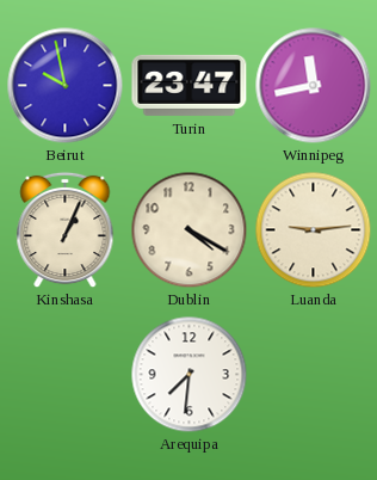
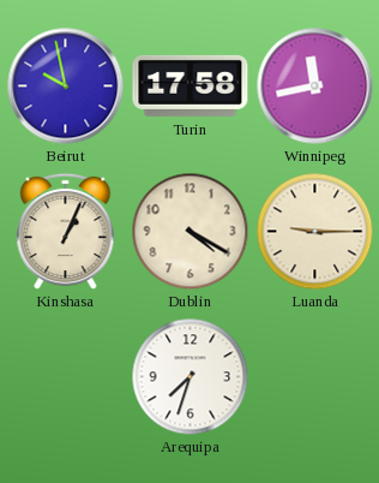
Turin: 23:47 -> 17:58
Luanda: 9:14 -> 9:15
Arequipa: 7:31 -> 7:33
